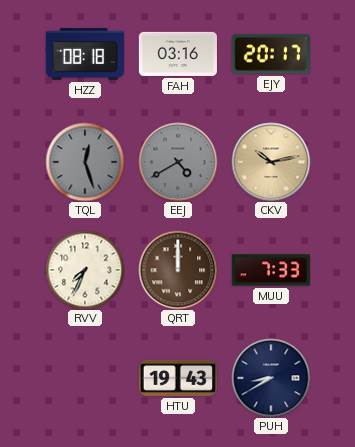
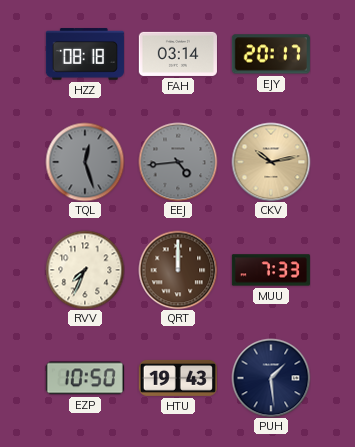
FAH: 03:16 -> 03:14
EEJ: 4:40 -> 4:44
EZP: none -> 10:50
PUH: 8:40 -> 1:29
